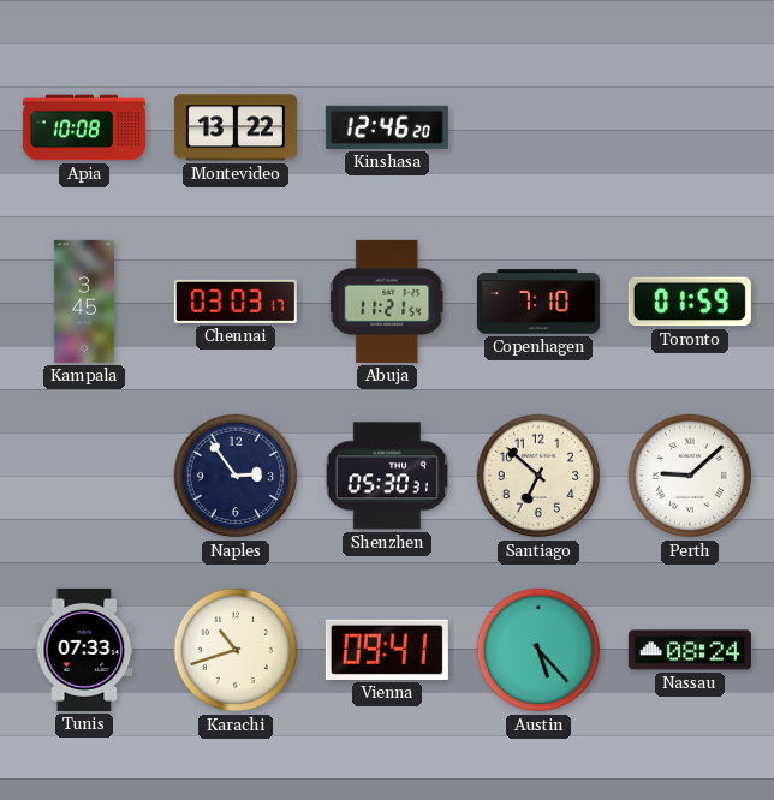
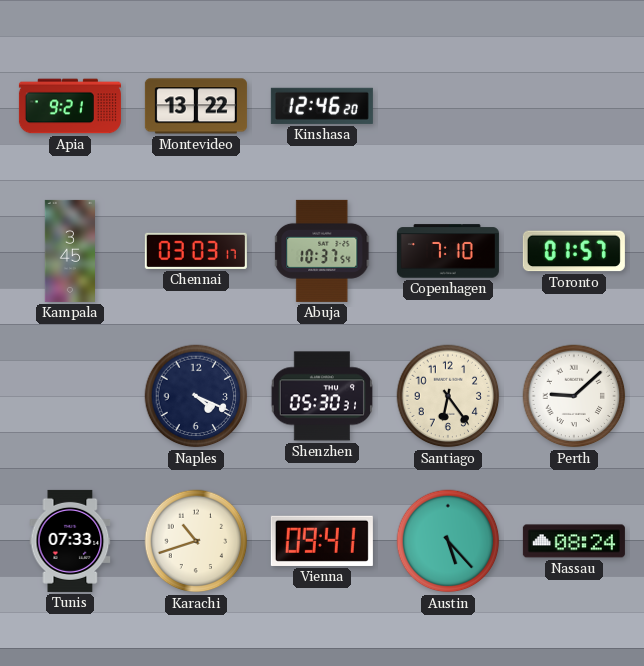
Apia: 10:08 -> 9:21
Abuja: 11:21 -> 10:37
Toronto: 01:59 -> 01:57
Naples: 2:54 -> 4:19
Santiago: 6:52 -> 6:24
